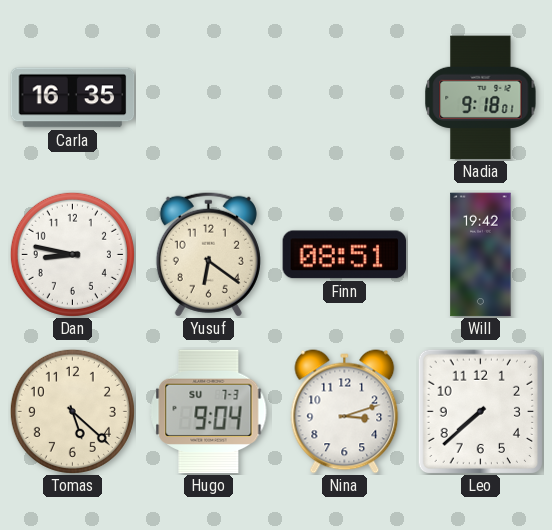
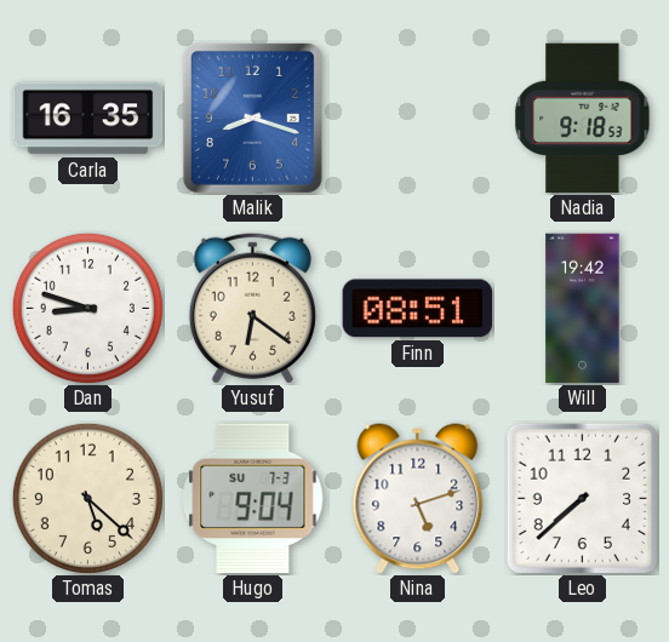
Malik: none -> 8:18
Nadia: 9:18:01 -> 9:18:53
Dan: 8:47 -> 8:48
Nina: 3:12 -> 5:12
